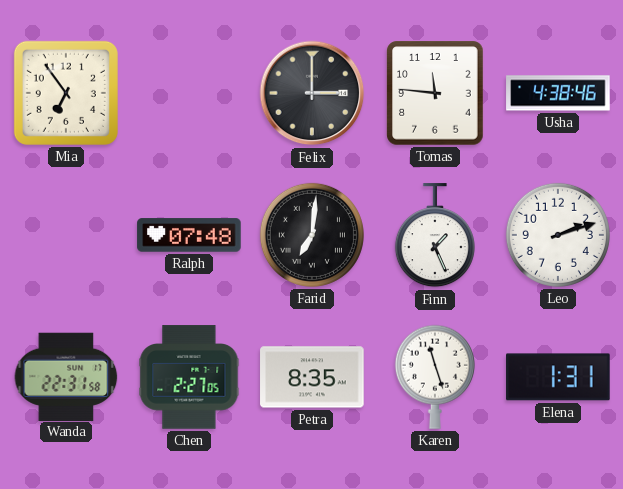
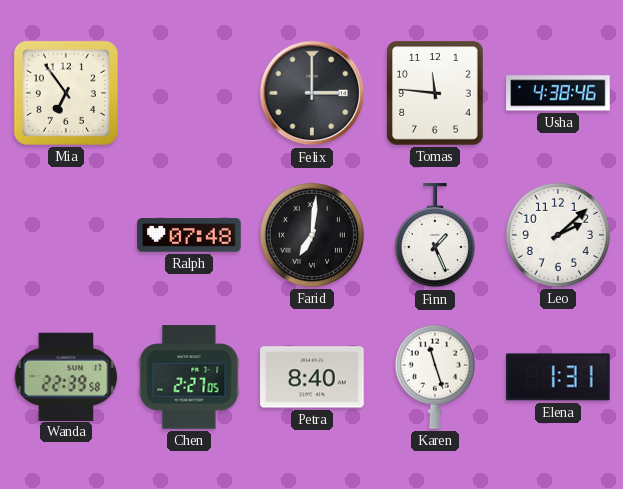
Leo: 2:12 -> 2:08
Wanda: 22:31 -> 22:39
Petra: 8:35 -> 8:40
